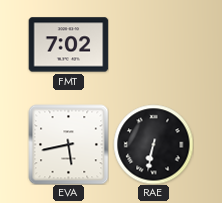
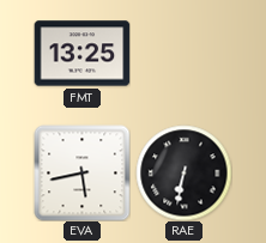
FMT: 7:02 -> 13:25
